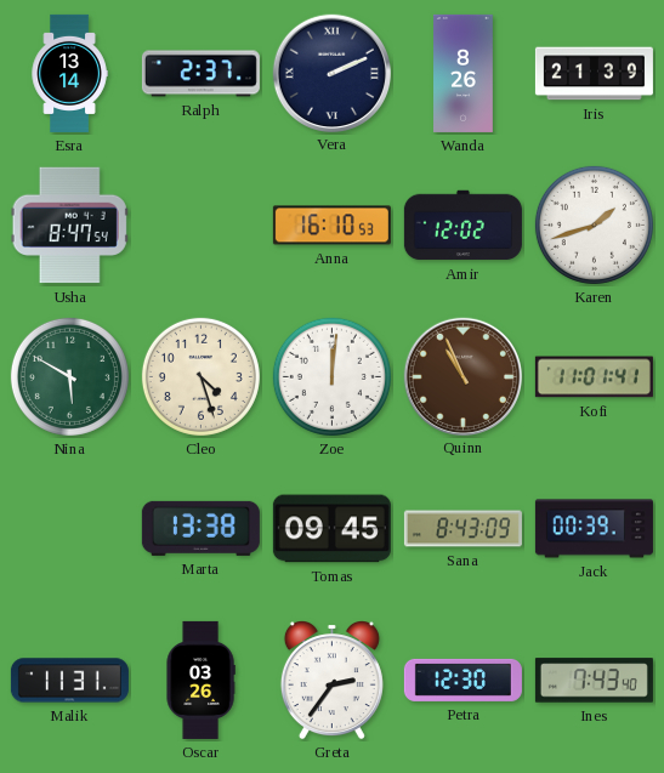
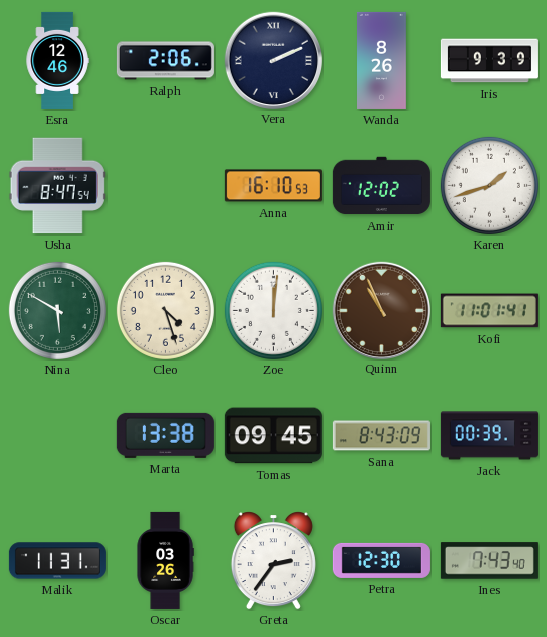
Esra: 13:14 -> 12:46
Ralph: 2:37 -> 2:06
Iris: 21:39 -> 9:39
